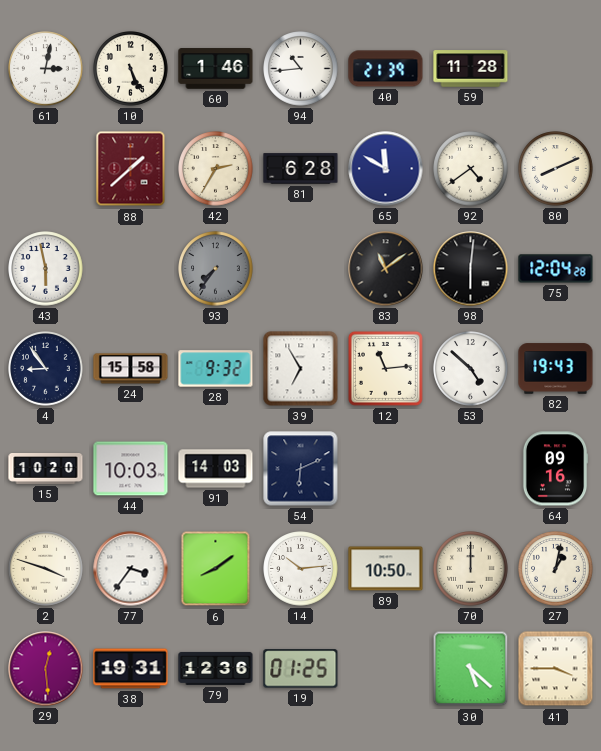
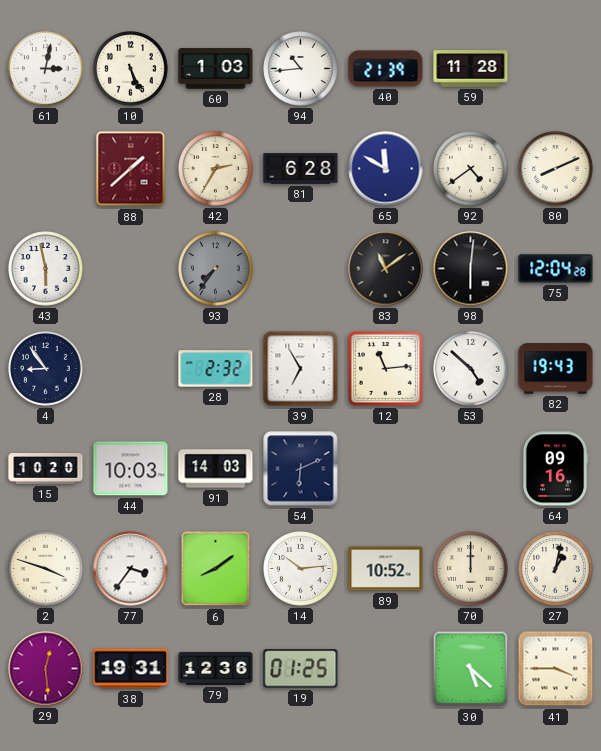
60: 1:46 -> 1:03
24: 15:58 -> none
28: 9:32 -> 2:32
89: 10:50 -> 10:52
